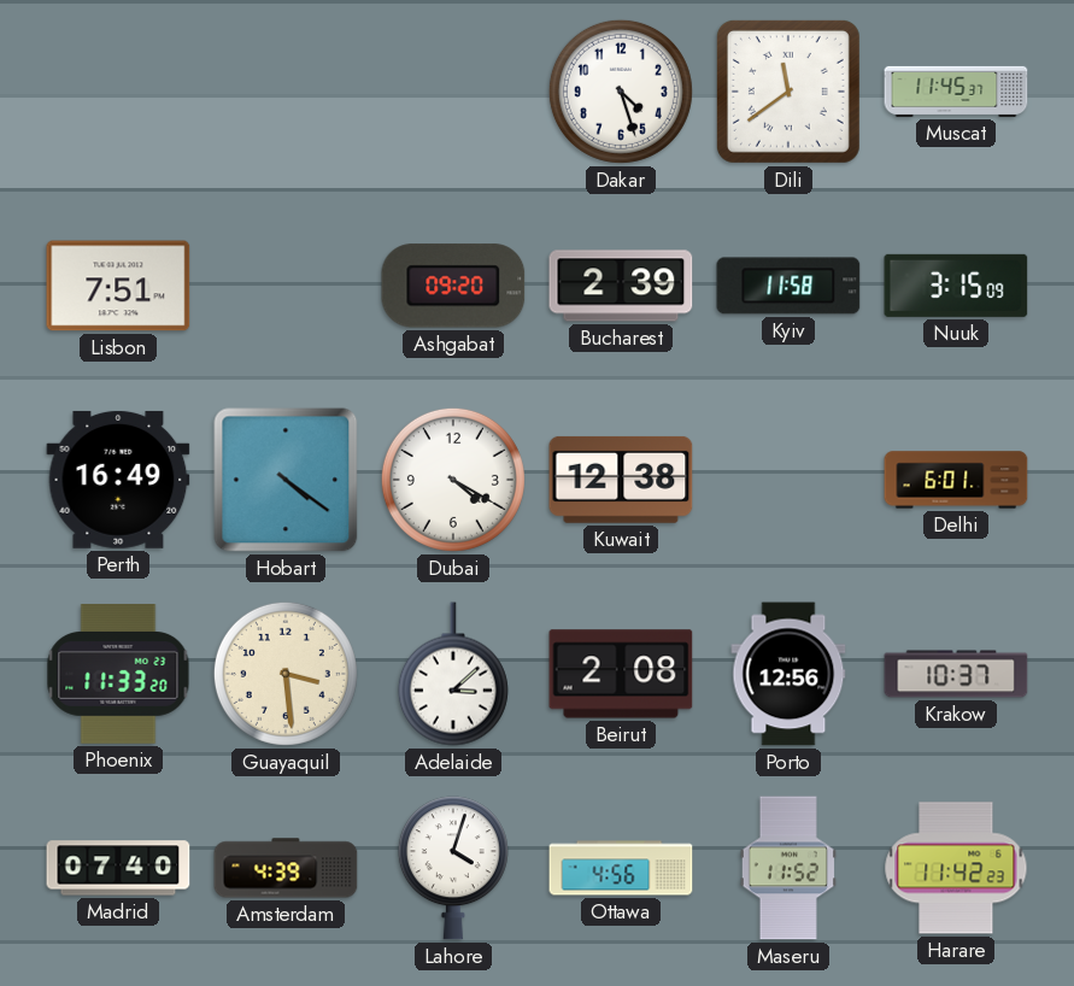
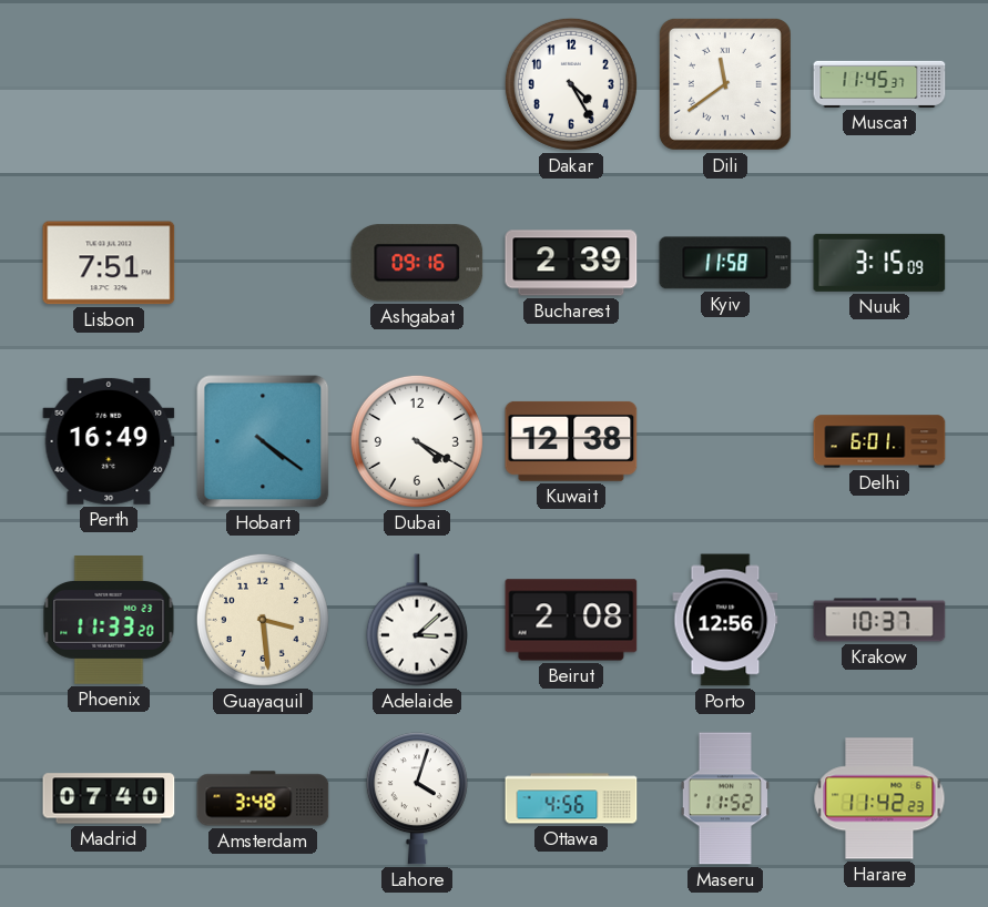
Dakar: 4:27 -> 4:25
Ashgabat: 09:20 -> 09:16
Amsterdam: 4:39 -> 3:48
